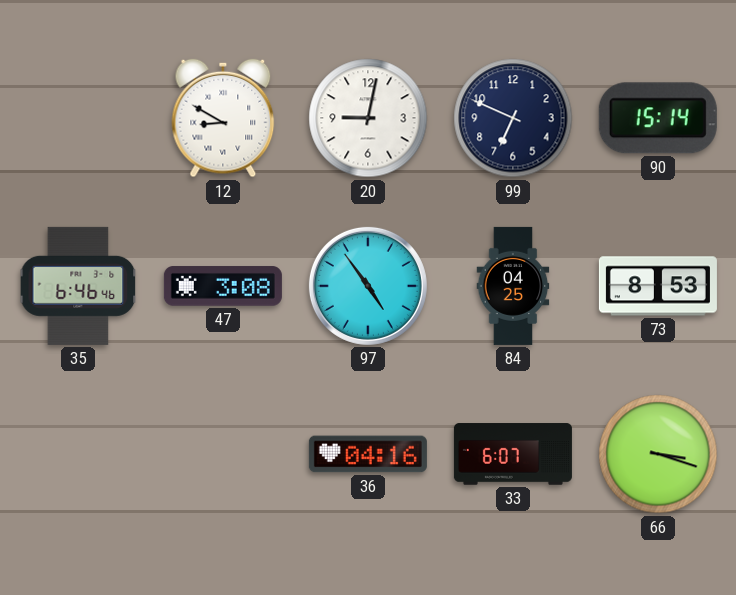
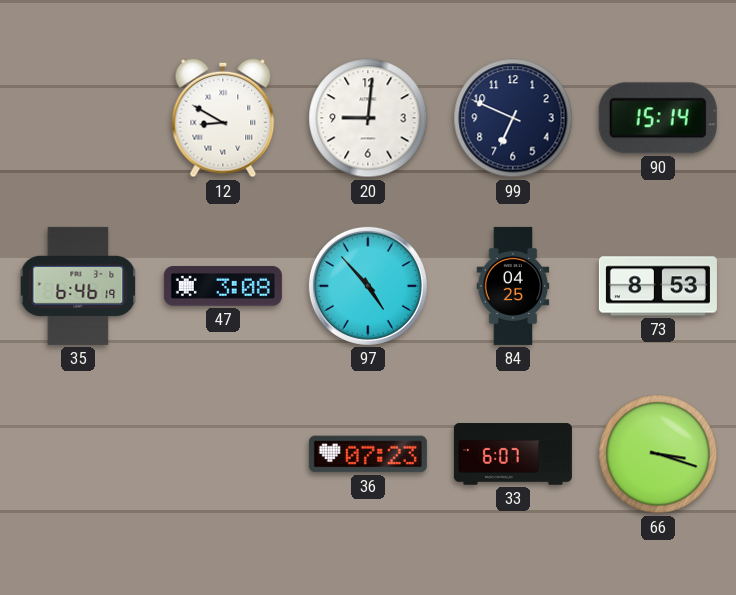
20: 9:02 -> 9:01
35: 6:46:46 -> 6:46:19
97: 4:54 -> 4:53
36: 04:16 -> 07:23
